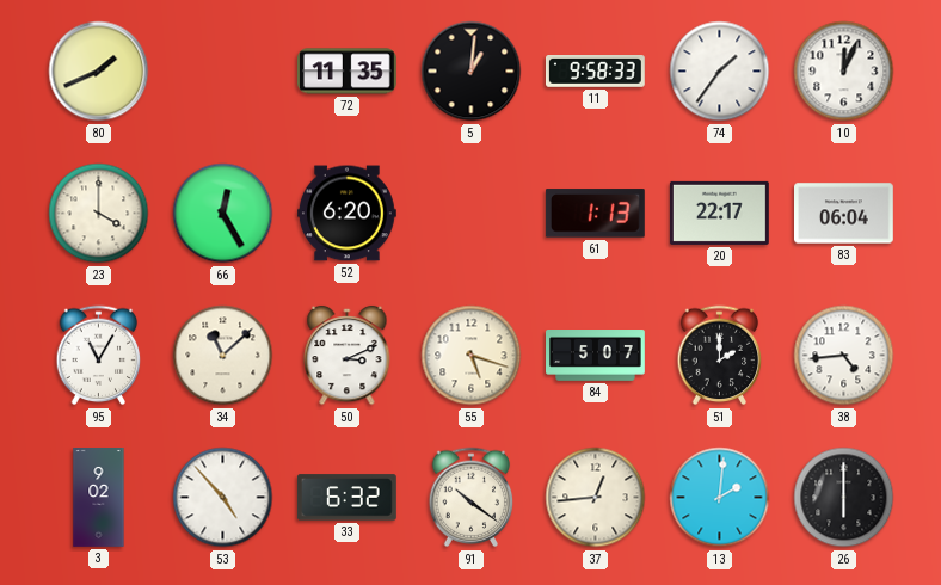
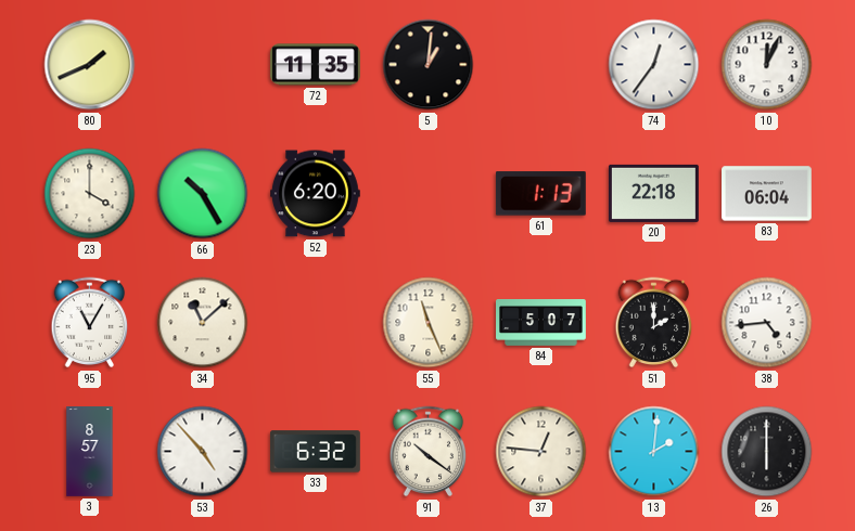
11: 9:58 -> none
74: 1:36 -> 12:36
66: 12:25 -> 10:25
20: 22:17 -> 22:18
50: 3:11 -> none
55: 5:18 -> 11:26
3: 9:02 -> 8:57
37: 12:44 -> 12:46
